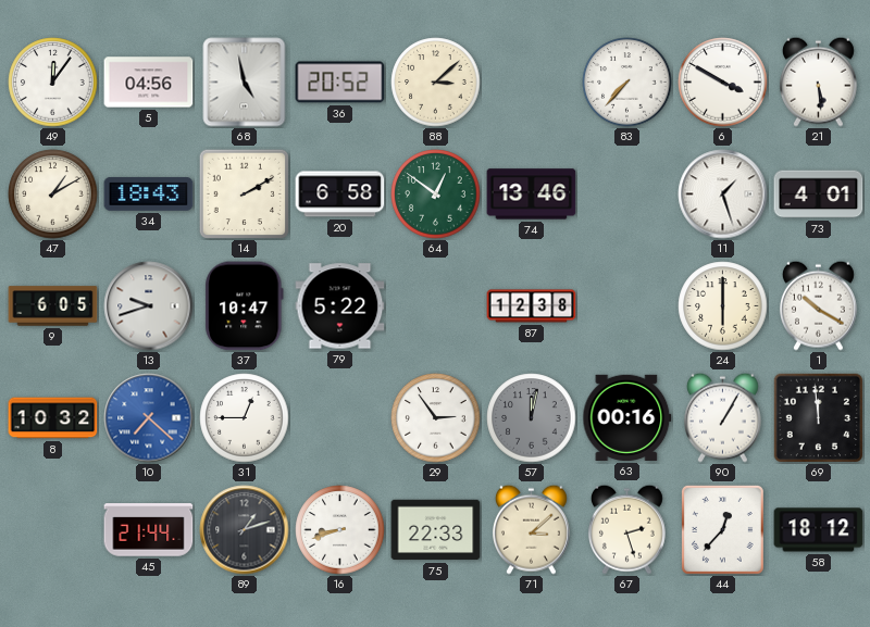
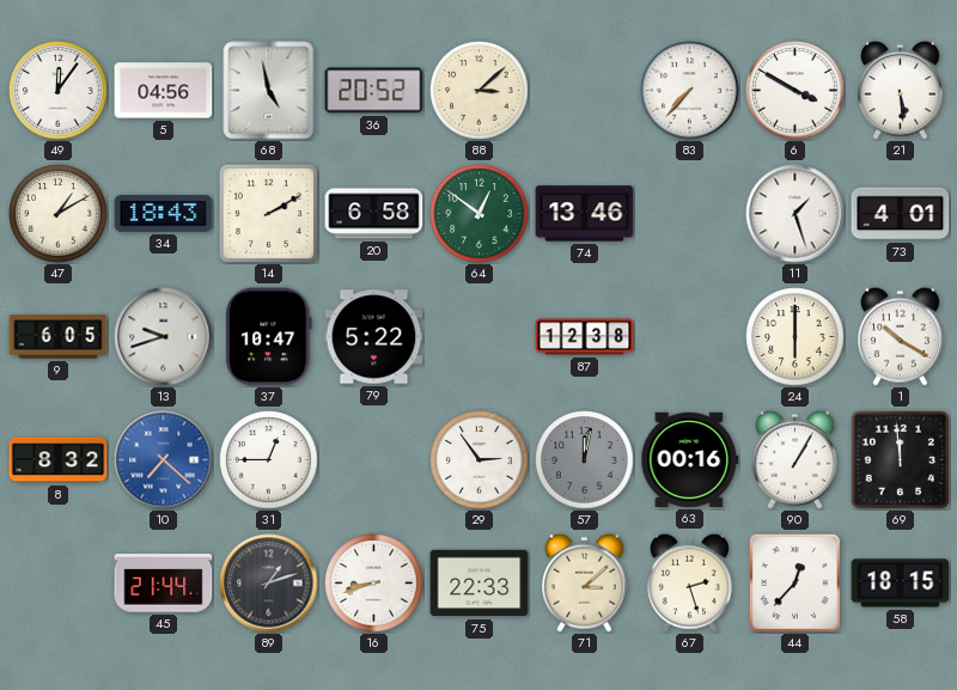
8: 10:32 -> 8:32
58: 18:12 -> 18:15
